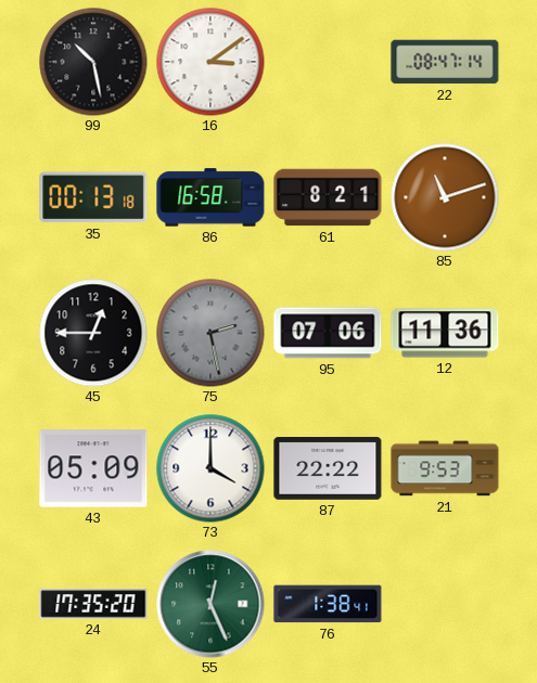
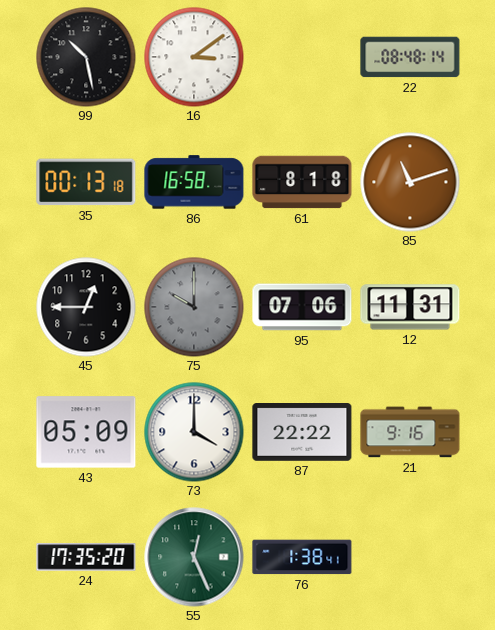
22: 08:47 -> 08:48
61: 8:21 -> 8:18
75: 2:28 -> 10:00
12: 11:36 -> 11:31
21: 9:53 -> 9:16
